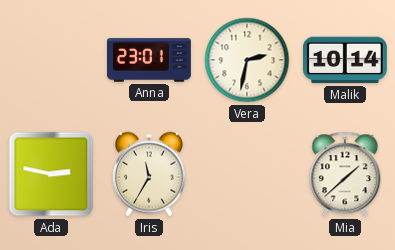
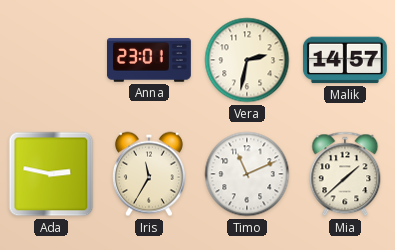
Malik: 10:14 -> 14:57
Timo: none -> 11:11
